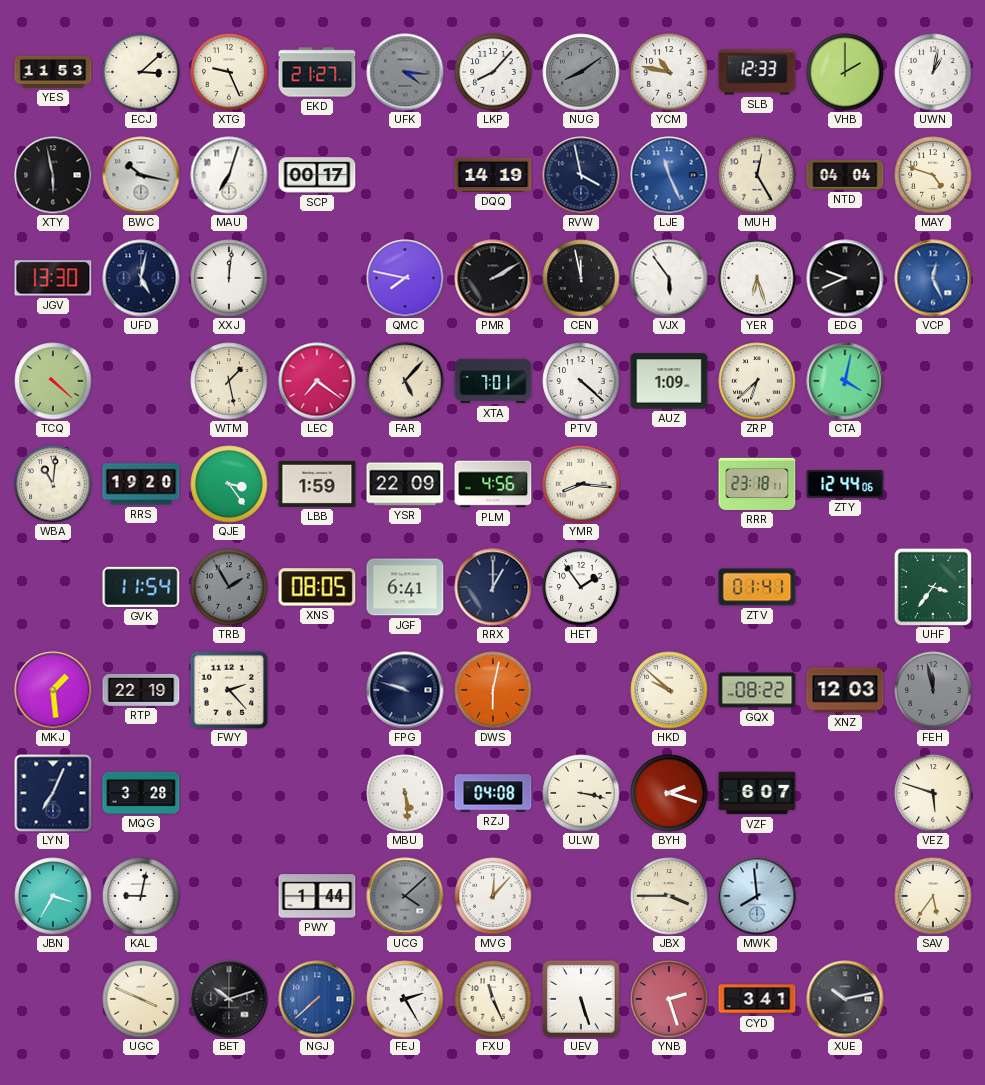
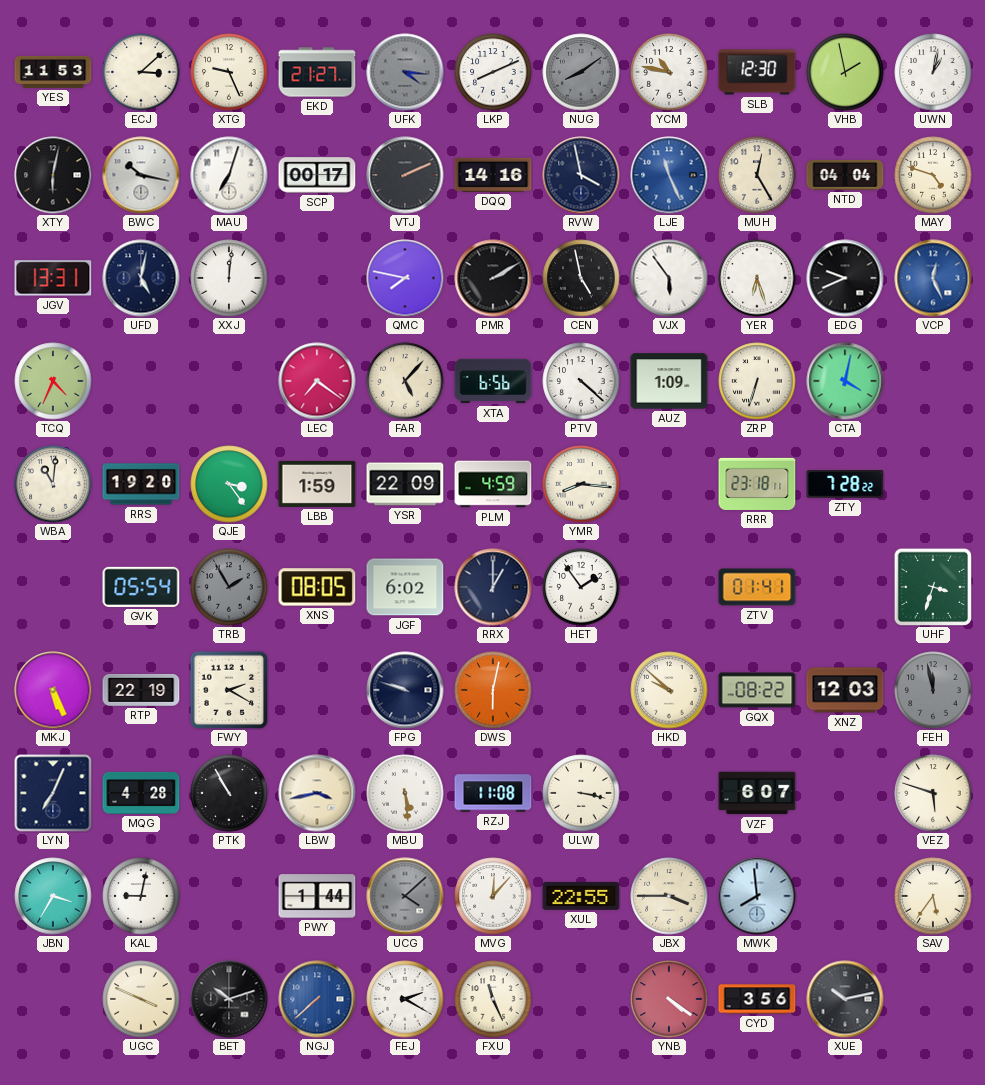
LKP: 8:07 -> 8:11
SLB: 12:33 -> 12:30
VHB: 2:00 -> 1:58
XTY: 5:58 -> 6:02
VTJ: none -> 2:11
DQQ: 14:19 -> 14:16
JGV: 13:30 -> 13:31
CEN: 11:58 -> 4:58
TCQ: 4:22 -> 4:34
WTM: 1:28 -> none
XTA: 7:01 -> 6:56
ZRP: 6:38 -> 6:33
PLM: 4:56 -> 4:59
ZTY: 12:44 -> 7:28
GVK: 11:54 -> 05:54
JGF: 6:41 -> 6:02
UHF: 3:36 -> 3:33
MKJ: 1:29 -> 5:26
FWY: 2:23 -> 2:20
MQG: 3:28 -> 4:28
PTK: none -> 10:55
LBW: none -> 3:43
RZJ: 04:08 -> 11:08
BYH: 2:18 -> none
XUL: none -> 22:55
FEJ: 2:25 -> 2:20
UEV: 5:27 -> none
YNB: 2:27 -> 4:21
CYD: 3:41 -> 3:56
